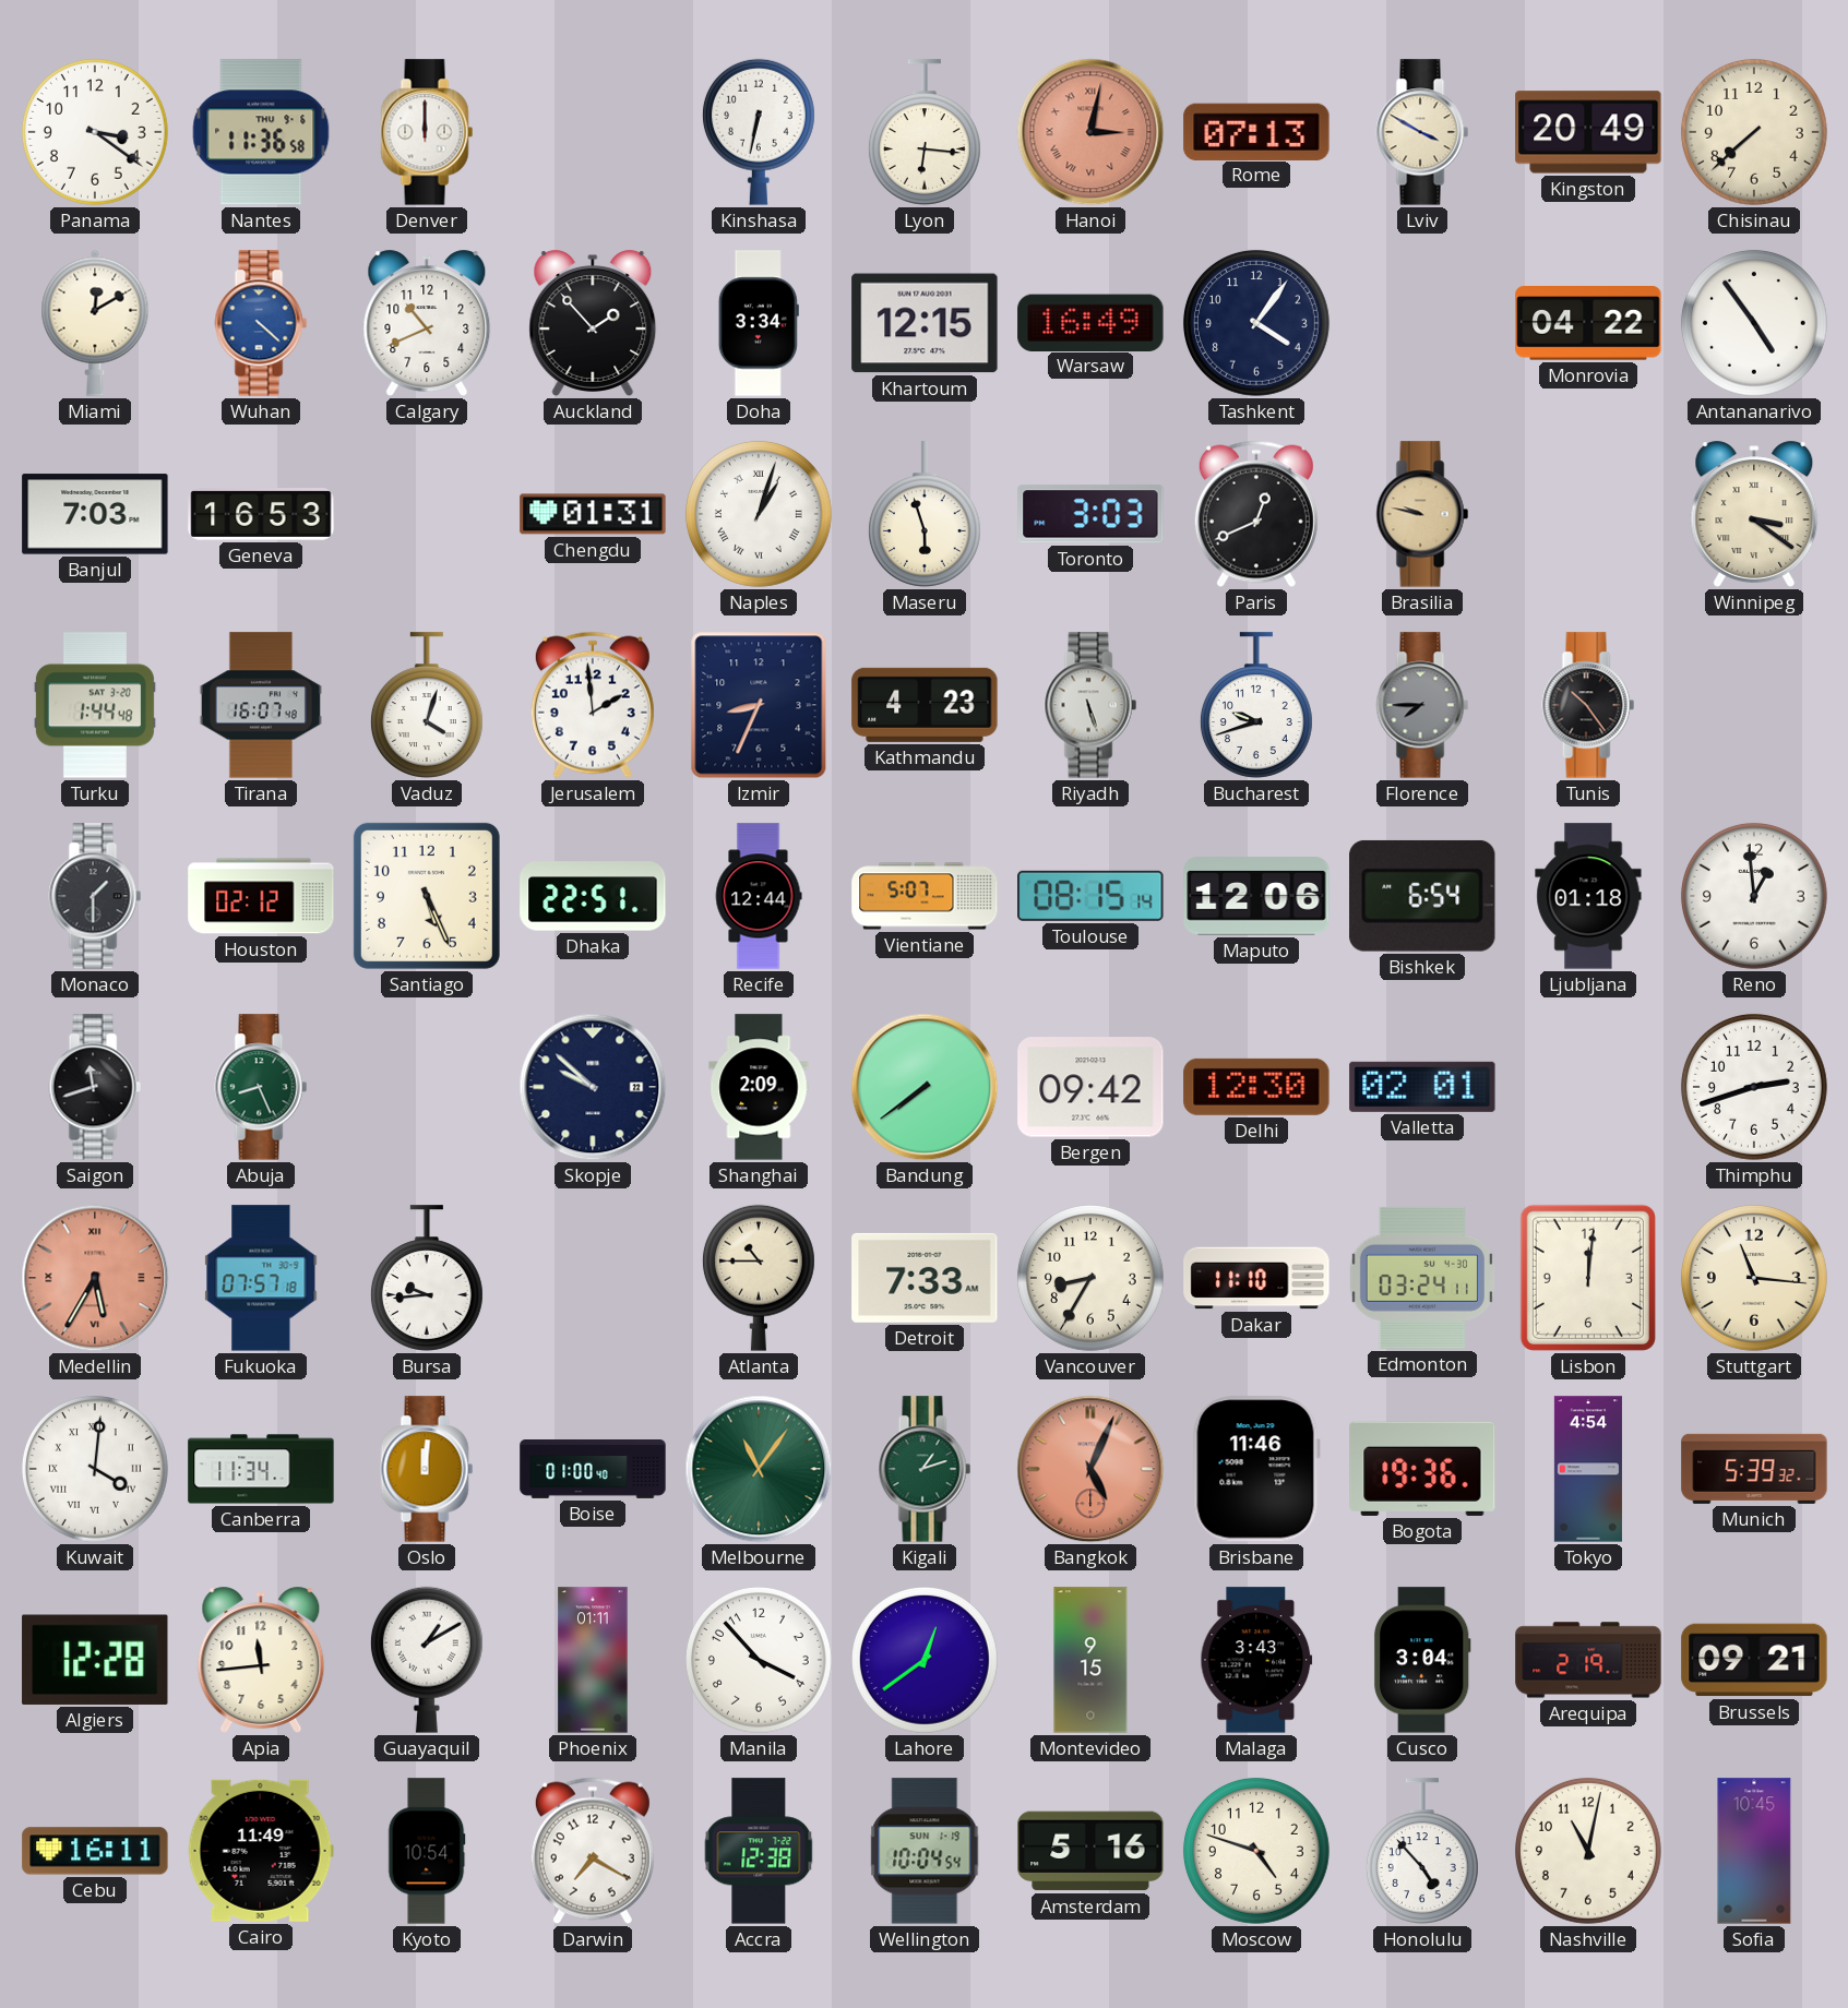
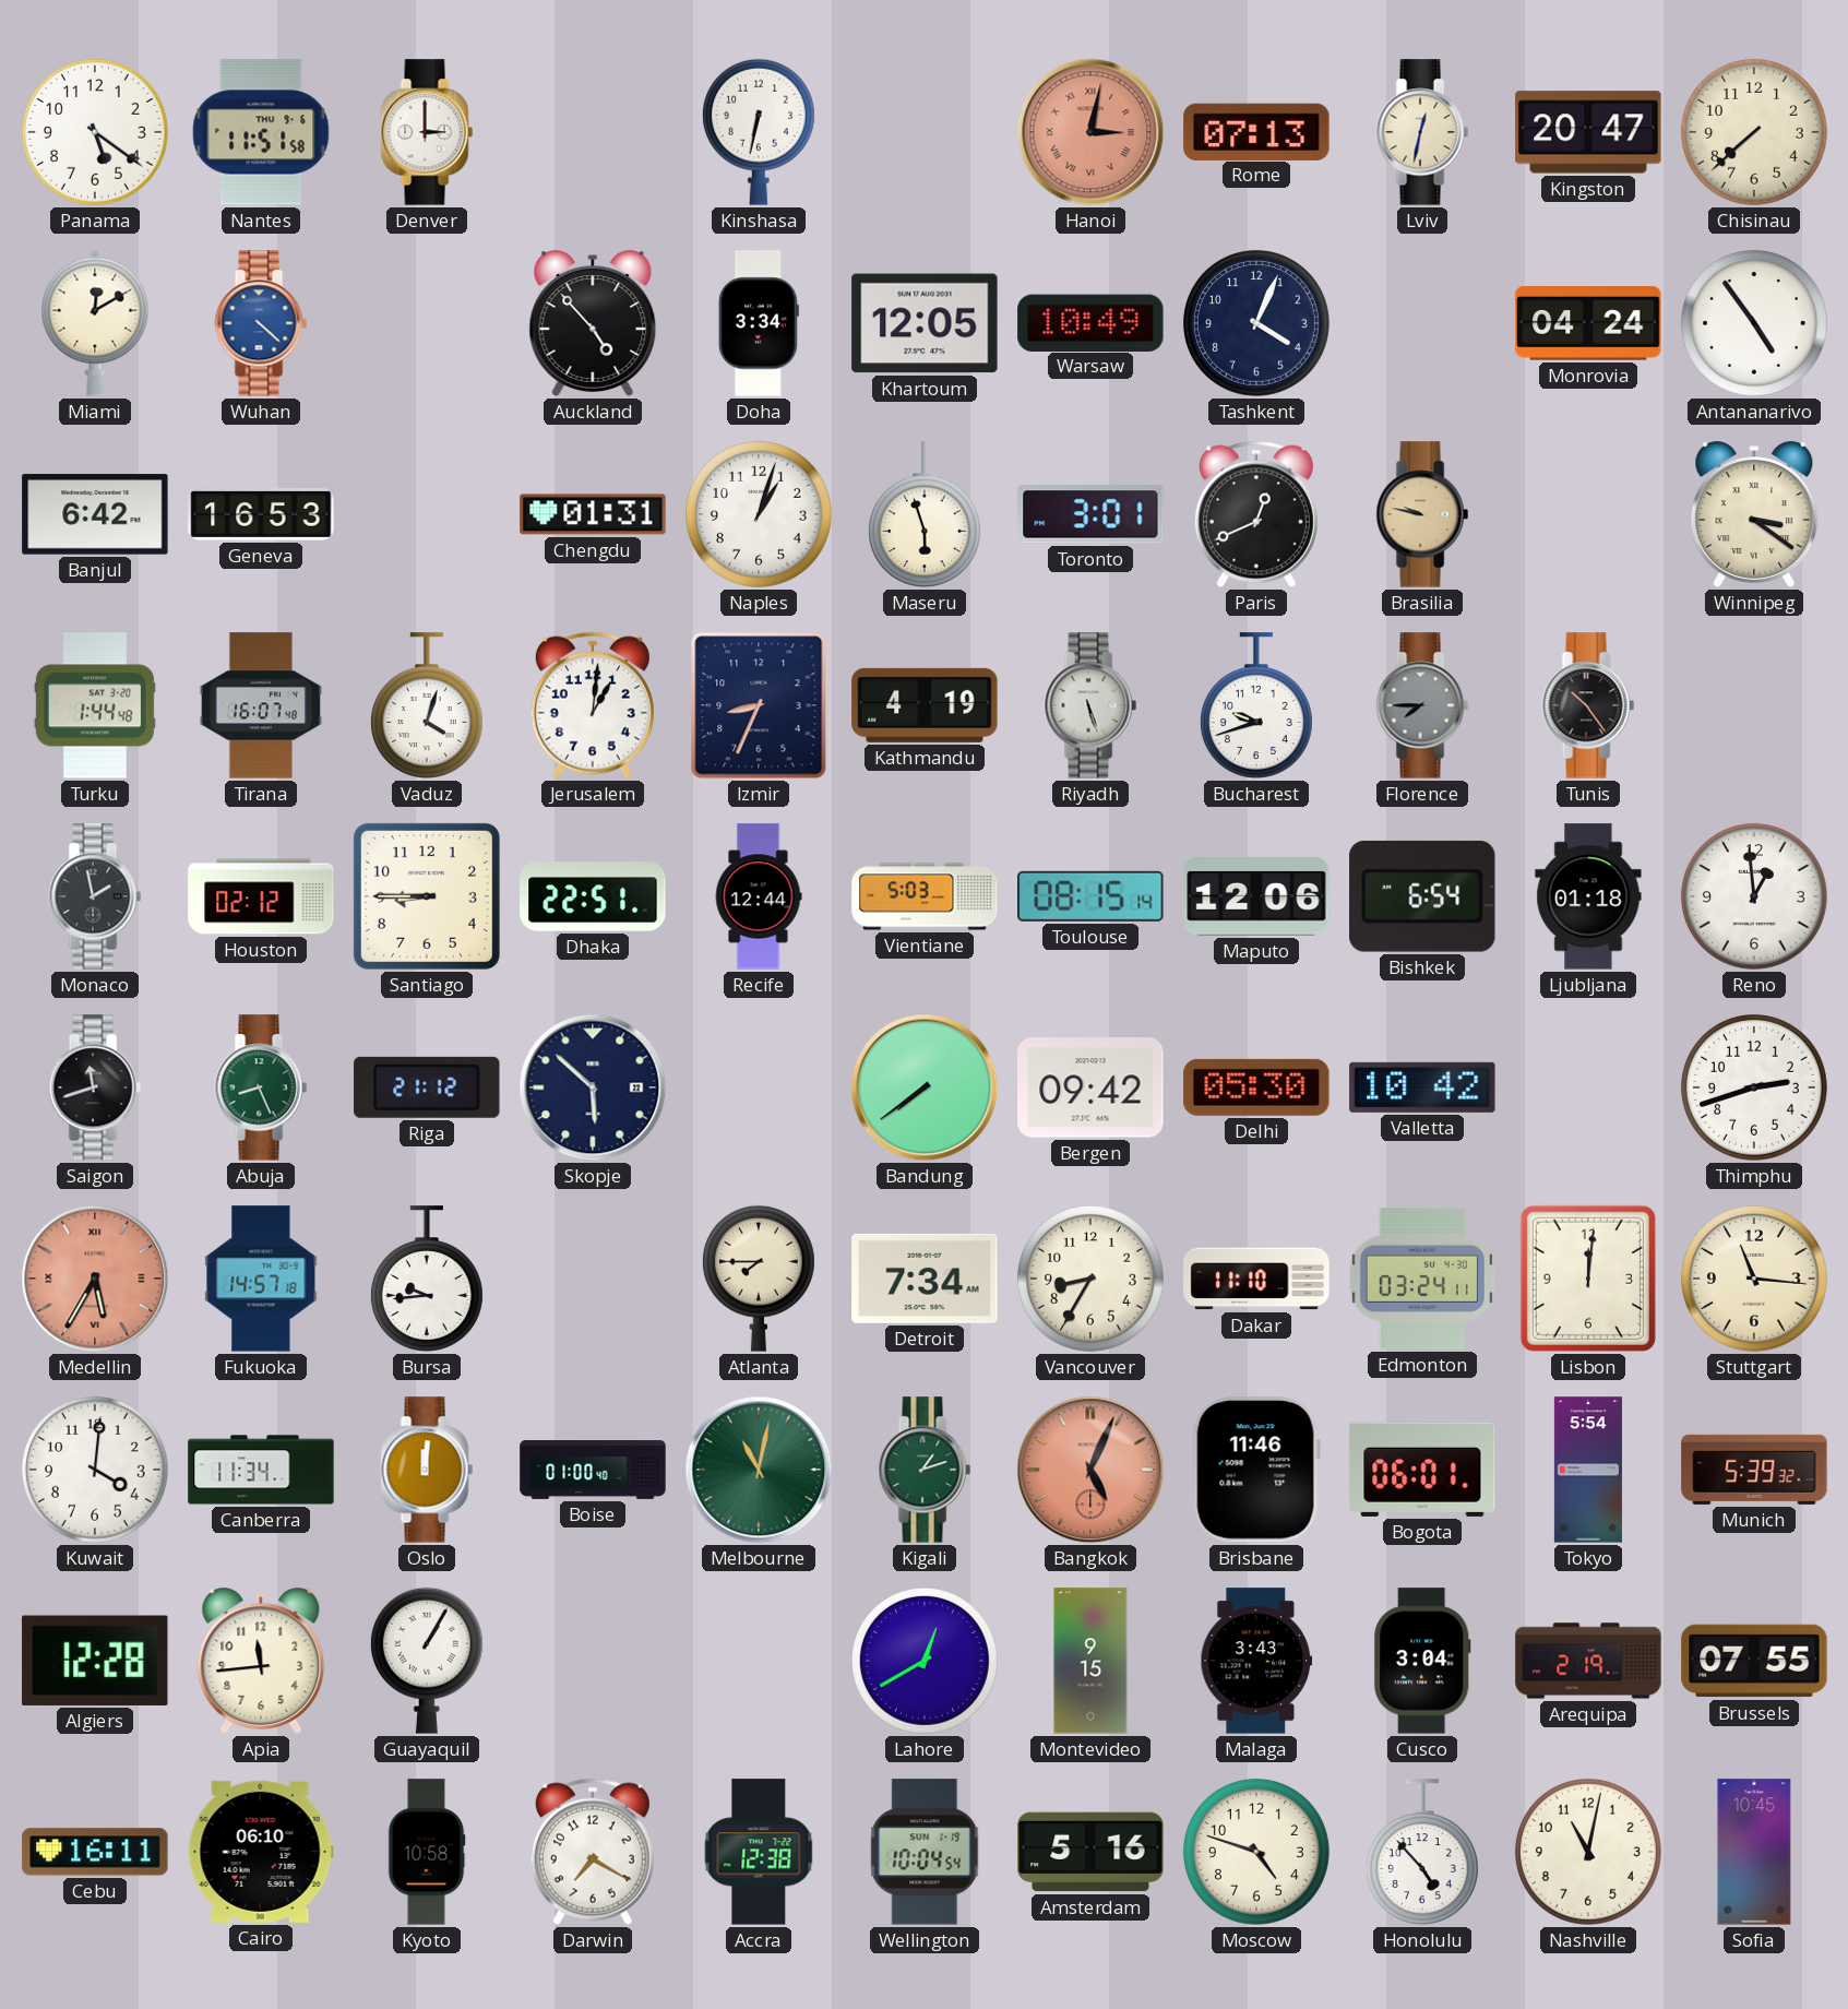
Panama: 3:21 -> 5:21
Nantes: 11:36 -> 11:51
Denver: 12:00 -> 3:00
Lyon: 6:16 -> none
Lviv: 3:50 -> 12:32
Kingston: 20:49 -> 20:47
Calgary: 10:41 -> none
Auckland: 1:53 -> 4:53
Khartoum: 12:15 -> 12:05
Warsaw: 16:49 -> 10:49
Tashkent: 4:06 -> 4:04
Monrovia: 04:22 -> 04:24
Banjul: 7:03 -> 6:42
Naples numerals: Roman -> Arabic
Toronto: 3:03 -> 3:01
Jerusalem: 1:59 -> 1:01
Kathmandu: 4:23 -> 4:19
Monaco: 1:30 -> 1:58
Santiago: 5:26 -> 8:45
Vientiane: 5:07 -> 5:03
Riga: none -> 21:12
Skopje: 9:52 -> 5:52
Shanghai: 2:09 -> none
Delhi: 12:30 -> 05:30
Valletta: 02:01 -> 10:42
Fukuoka: 07:57 -> 14:57
Atlanta: 10:45 -> 7:45
Detroit: 7:33 -> 7:34
Kuwait numerals: Roman -> Arabic
Melbourne: 11:06 -> 11:02
Bogota: 19:36 -> 06:01
Tokyo: 4:54 -> 5:54
Guayaquil: 1:10 -> 1:05
Phoenix: 01:11 -> none
Manila: 3:53 -> none
Lahore: 12:39 -> 12:40
Brussels: 09:21 -> 07:55
Cairo: 11:49 -> 06:10
Kyoto: 10:54 -> 10:58
